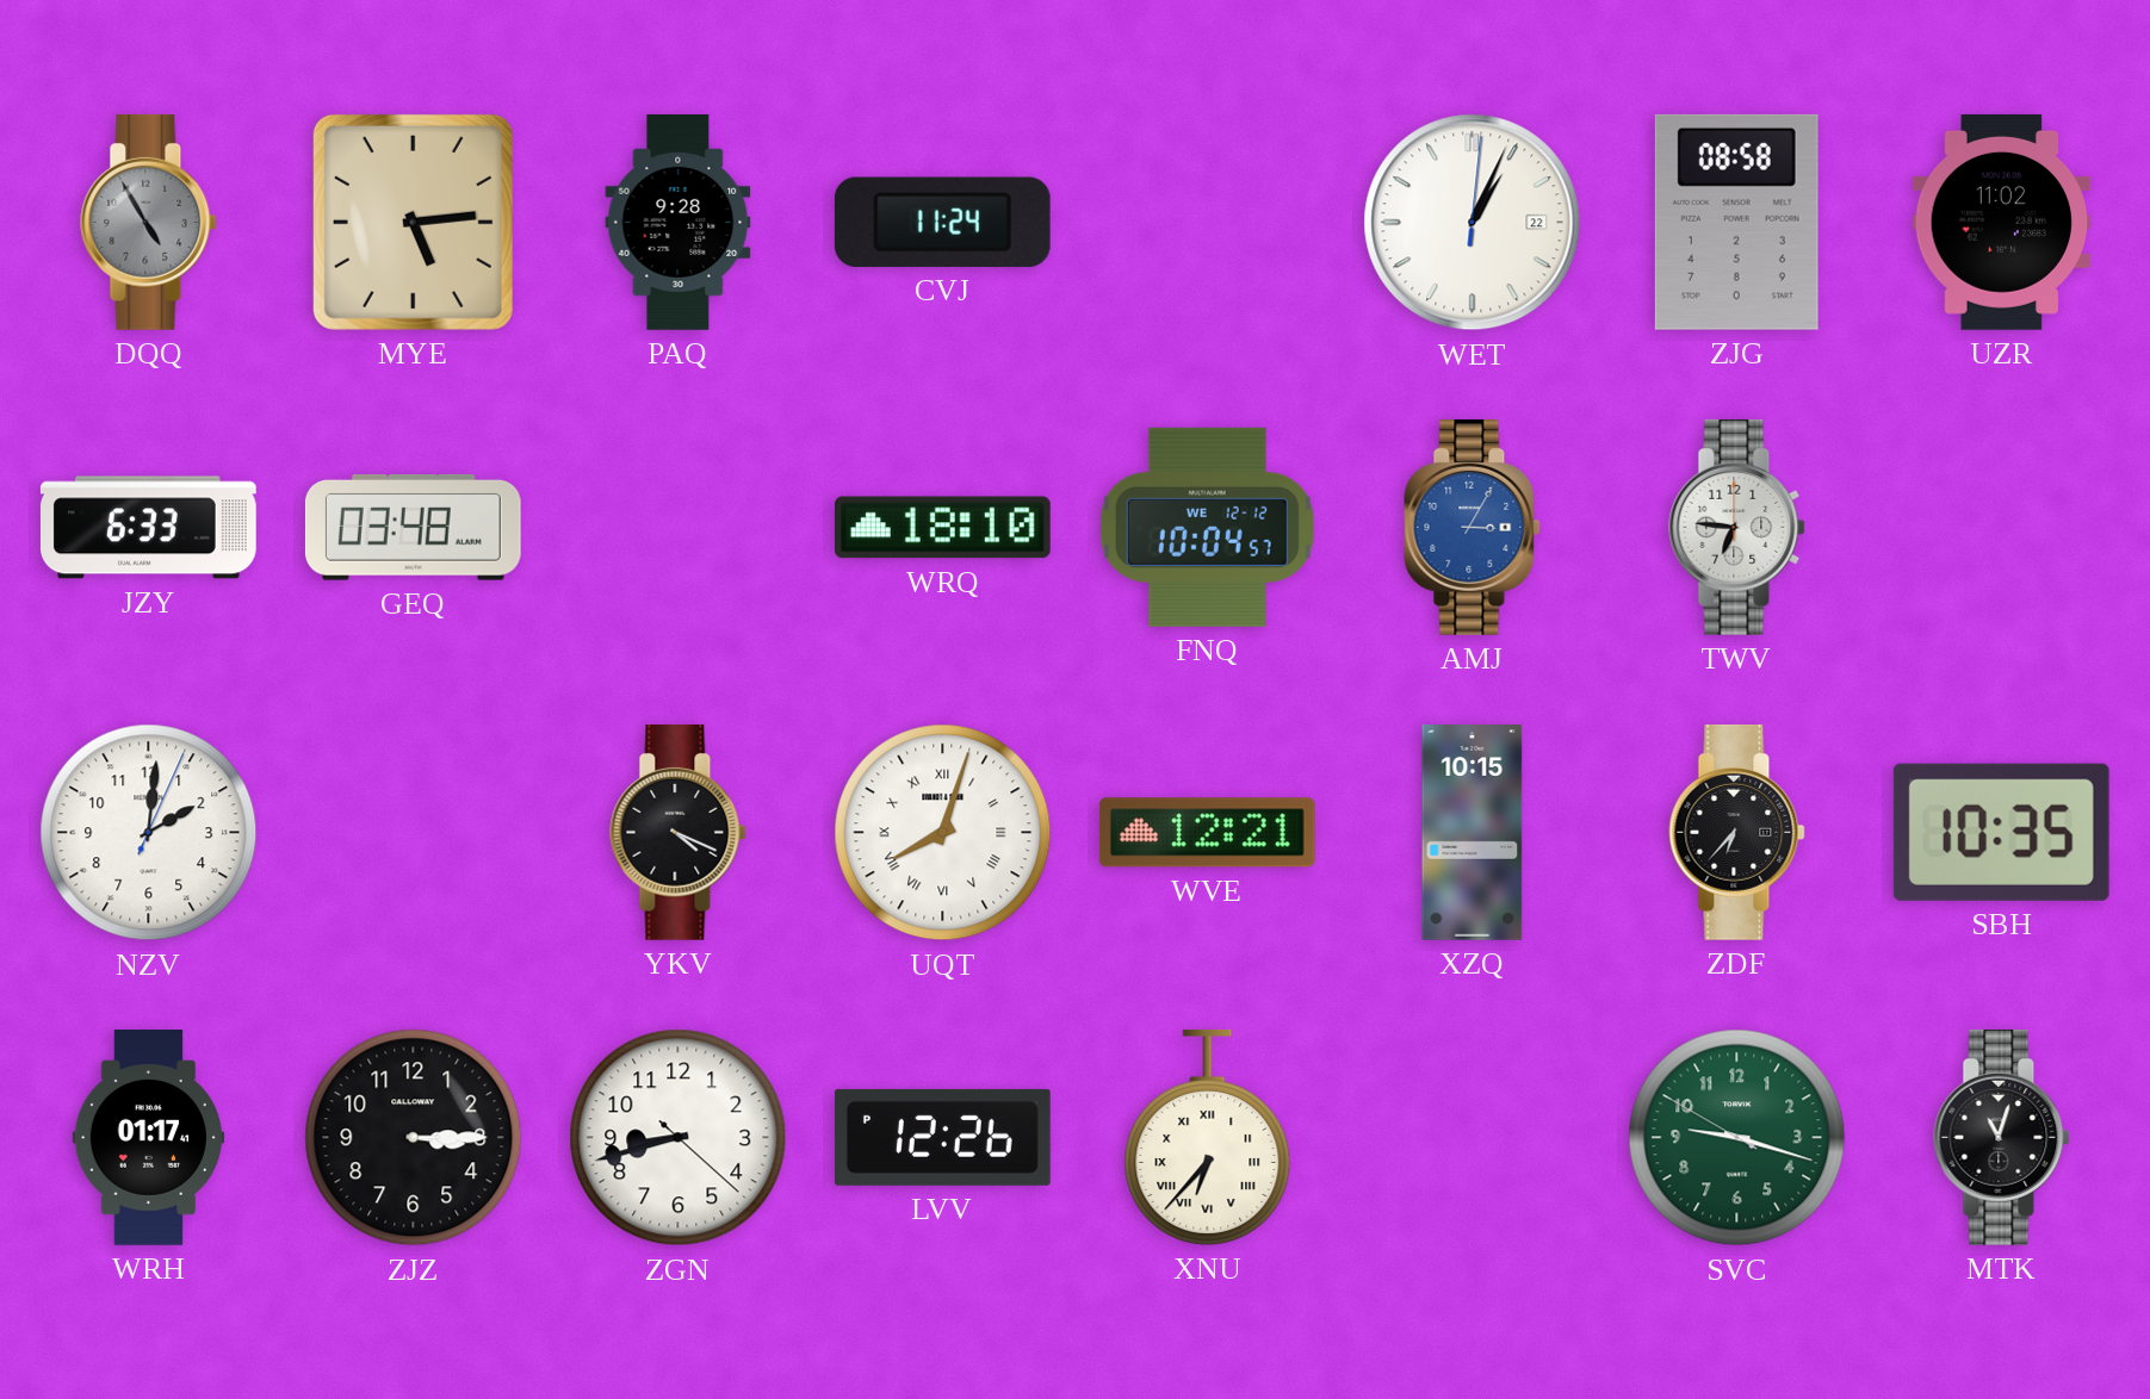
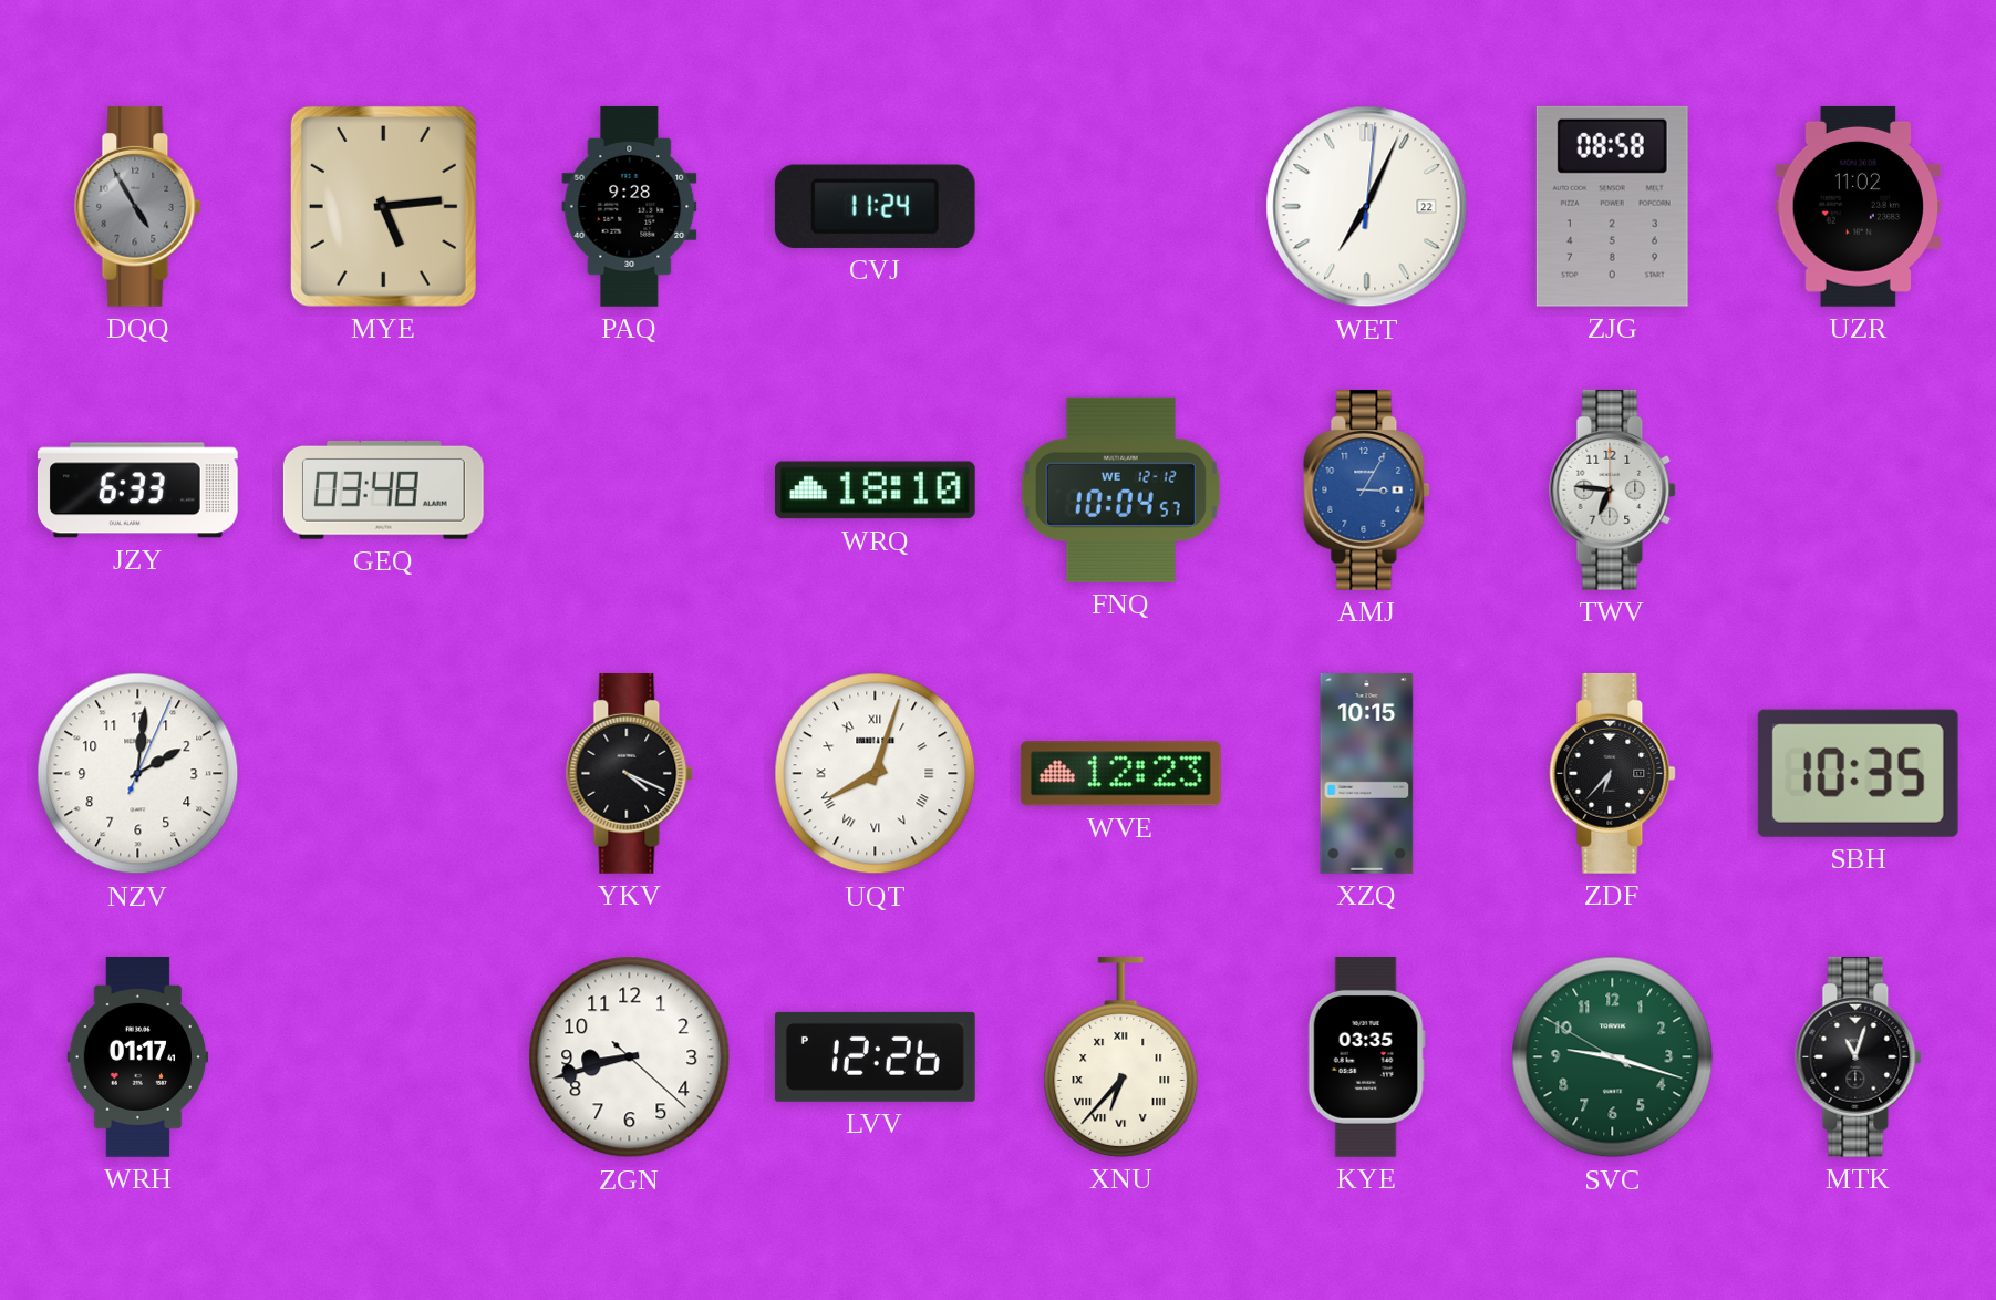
WET: 1:04 -> 7:04
WVE: 12:21 -> 12:23
ZJZ: 3:15 -> none
KYE: none -> 03:35
